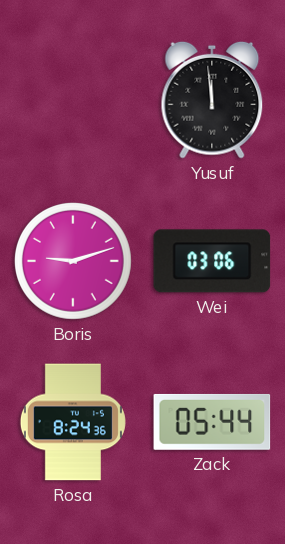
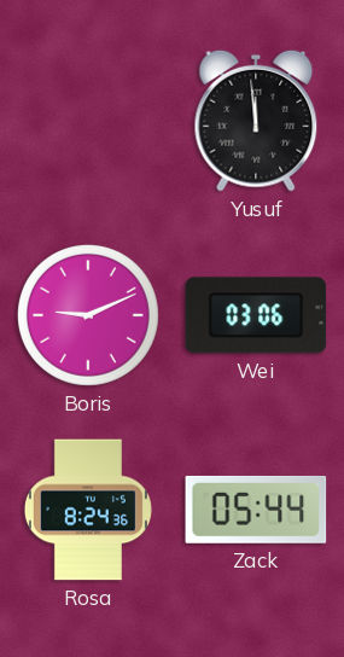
Boris: 9:12 -> 9:11
